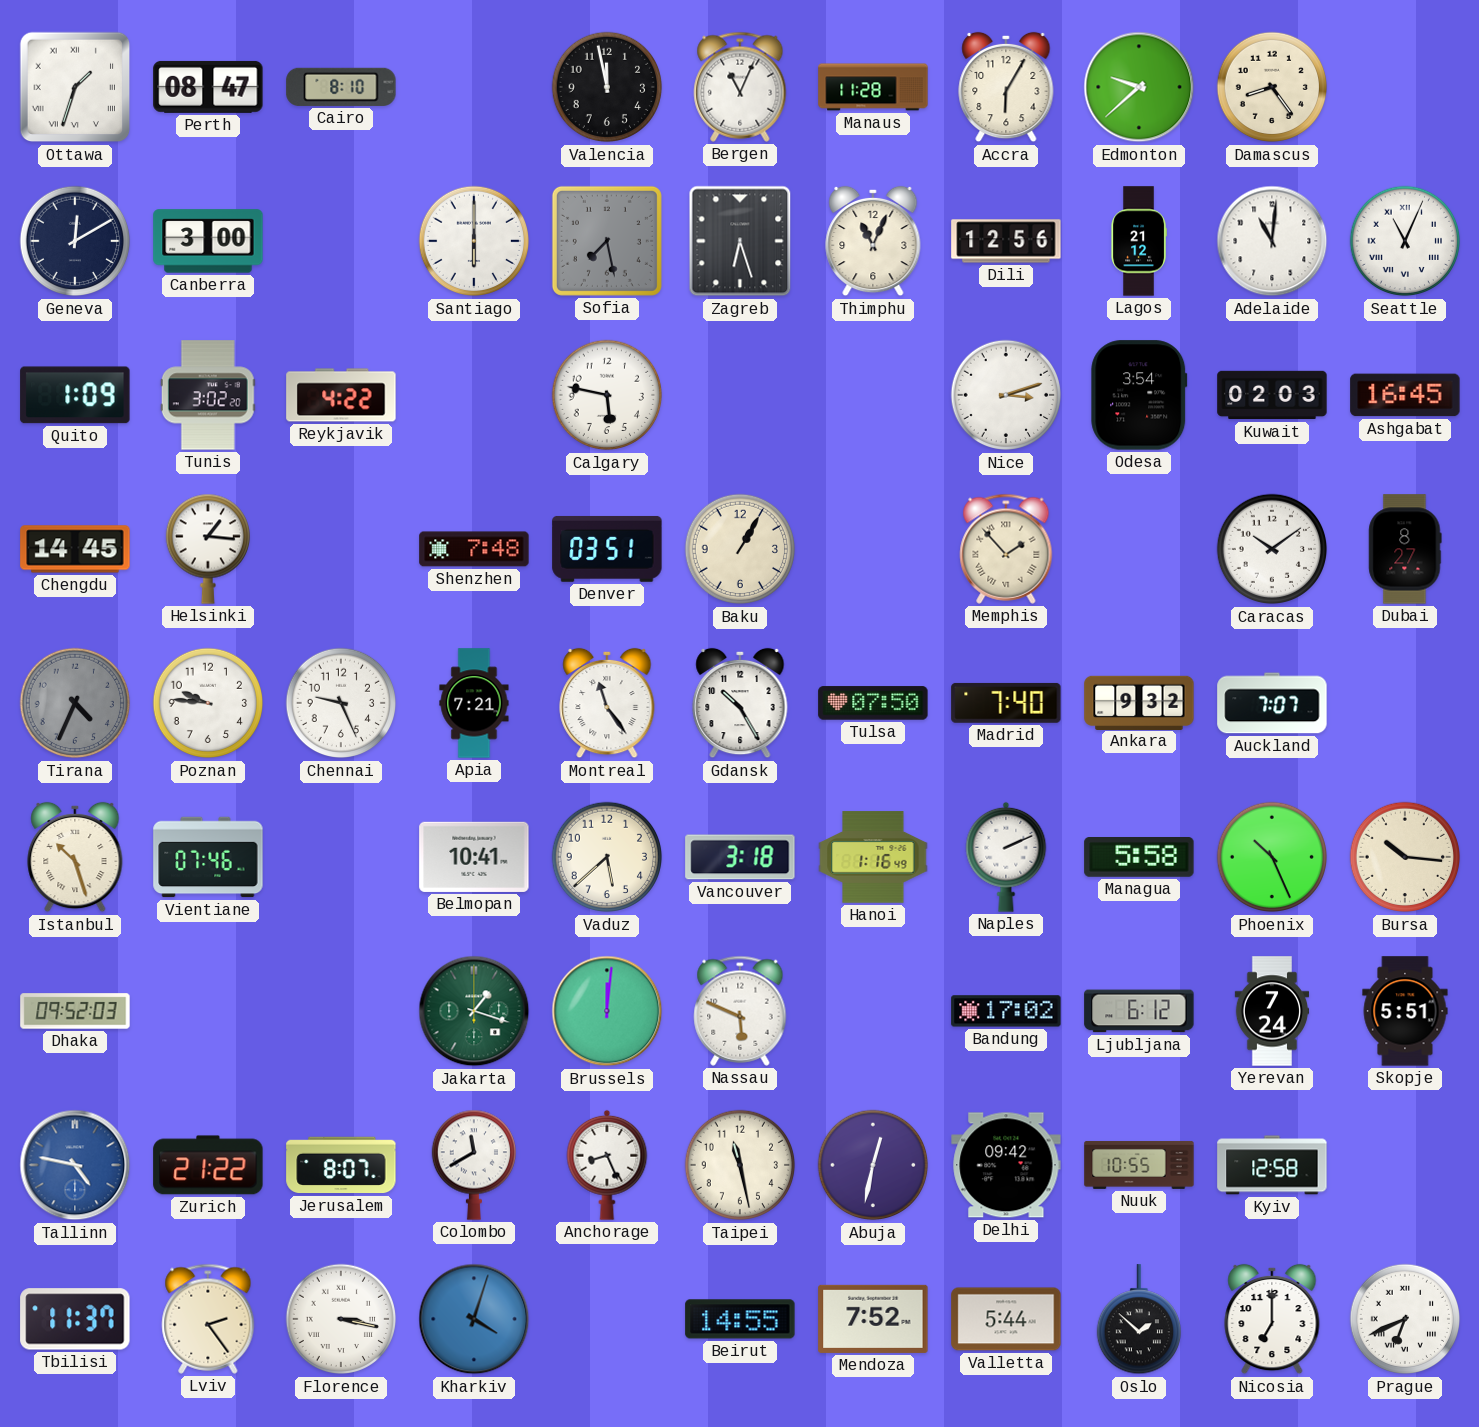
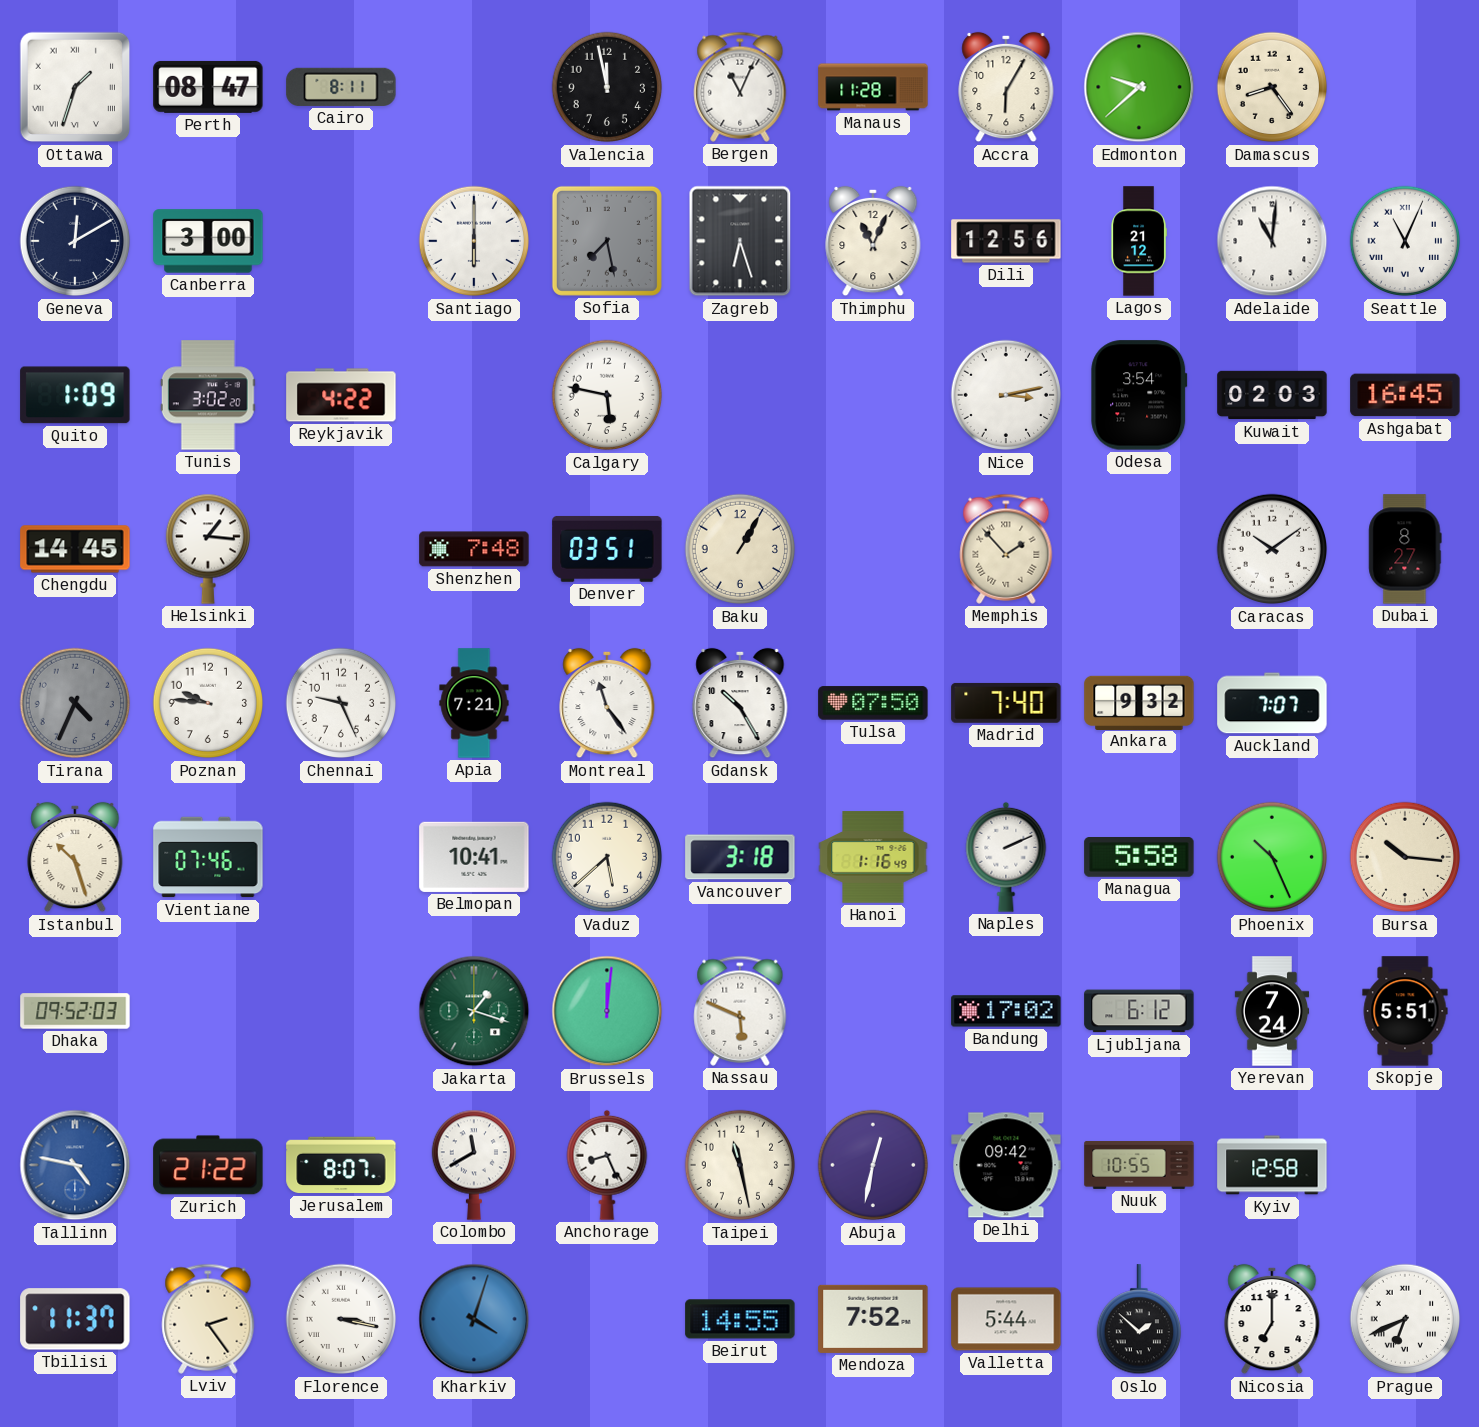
Cairo: 8:10 -> 8:11
Nice: 3:12 -> 3:13
